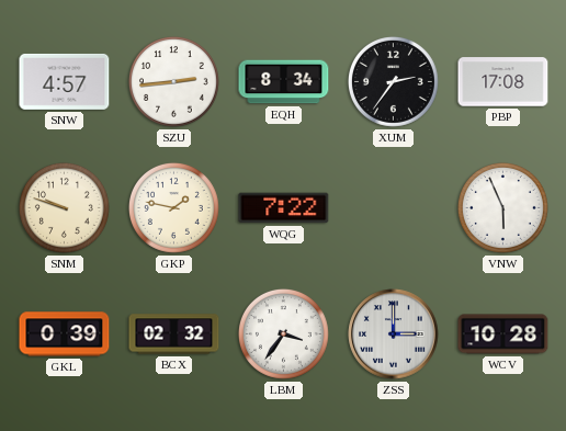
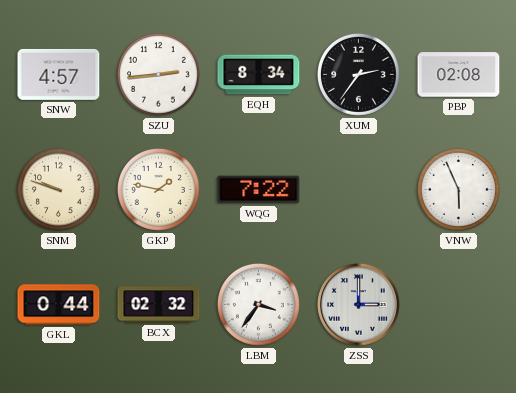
PBP: 17:08 -> 02:08
GKL: 0:39 -> 0:44
WCV: 10:28 -> none
